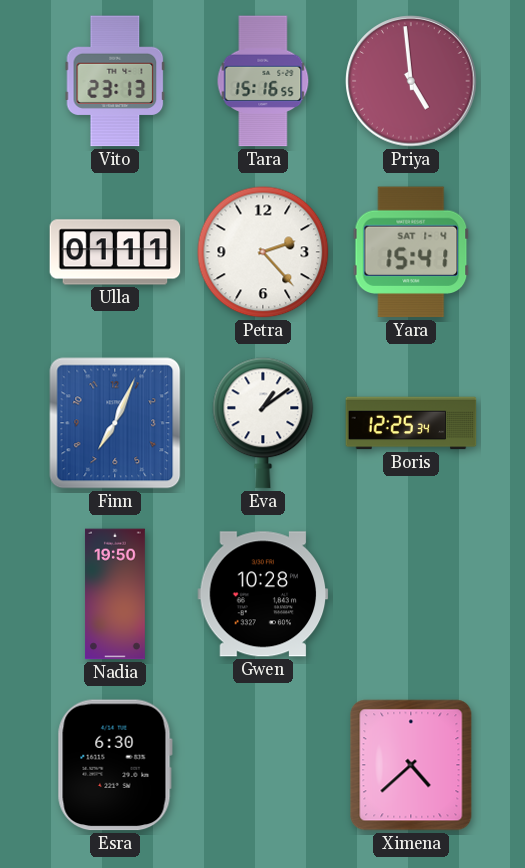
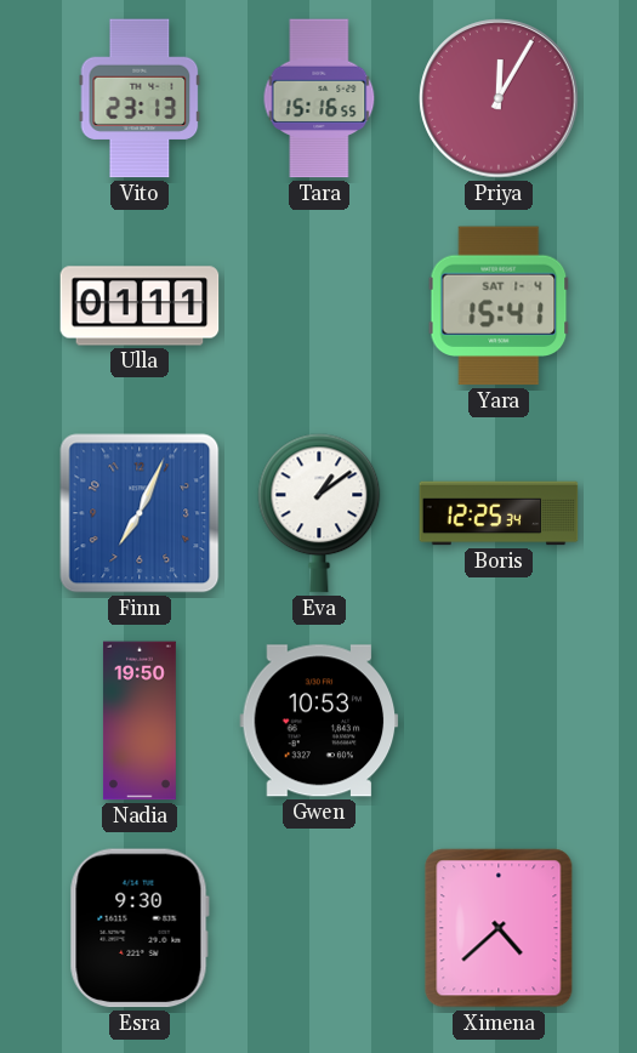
Priya: 4:59 -> 12:05
Petra: 2:23 -> none
Gwen: 10:28 -> 10:53
Esra: 6:30 -> 9:30
